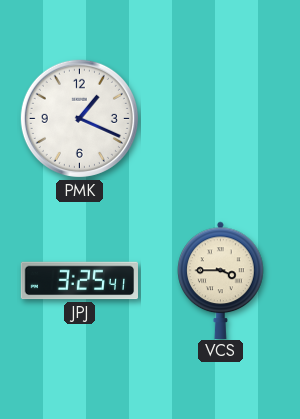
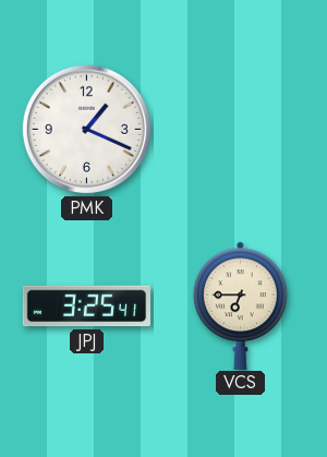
VCS: 3:45 -> 6:45
